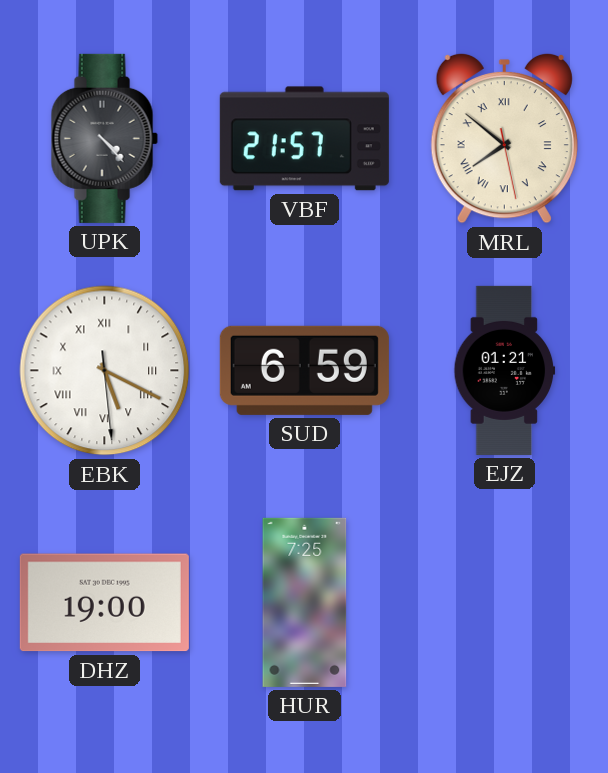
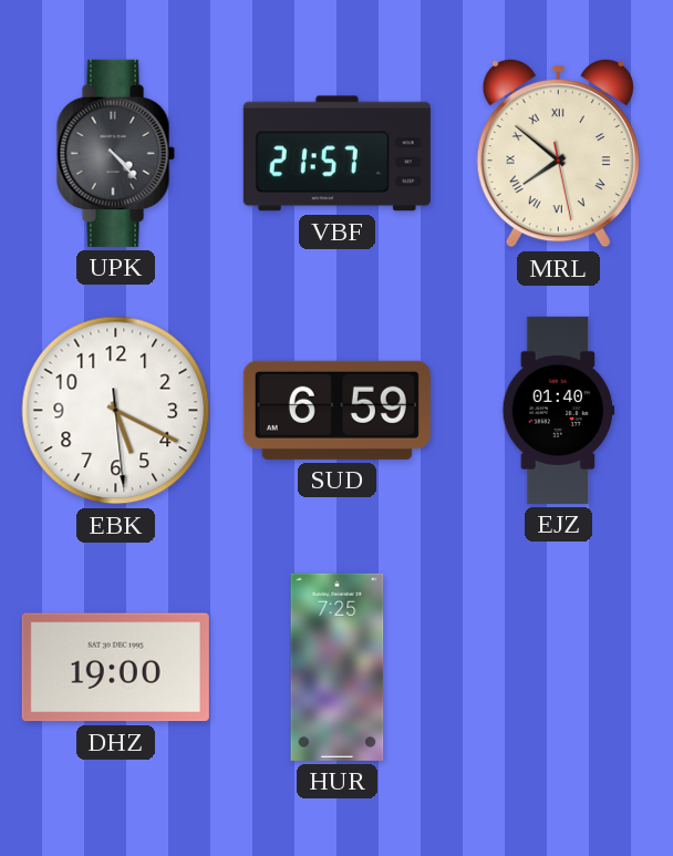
EBK numerals: Roman -> Arabic
EJZ: 01:21 -> 01:40
